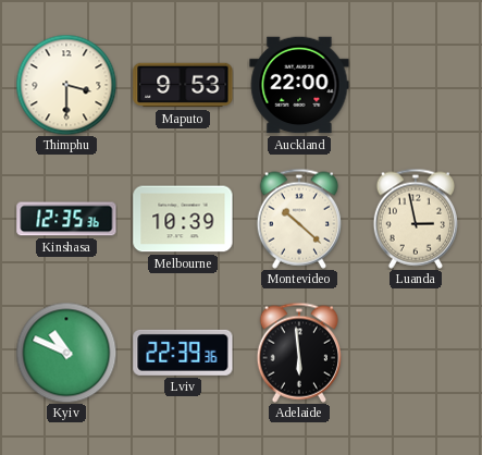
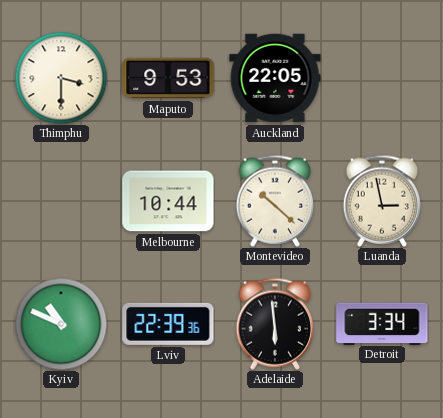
Auckland: 22:00 -> 22:05
Kinshasa: 12:35 -> none
Melbourne: 10:39 -> 10:44
Detroit: none -> 3:34
